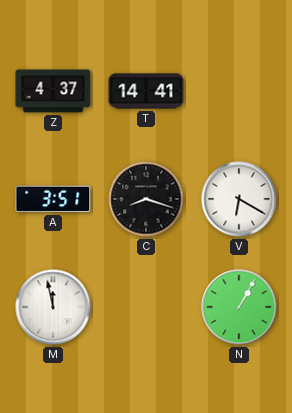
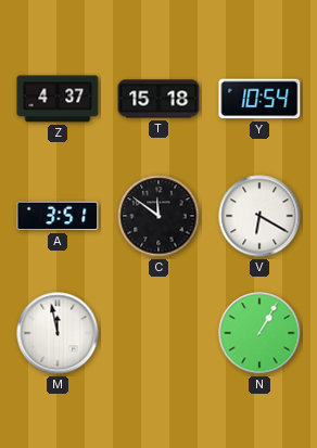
T: 14:41 -> 15:18
Y: none -> 10:54
C: 8:18 -> 11:51
